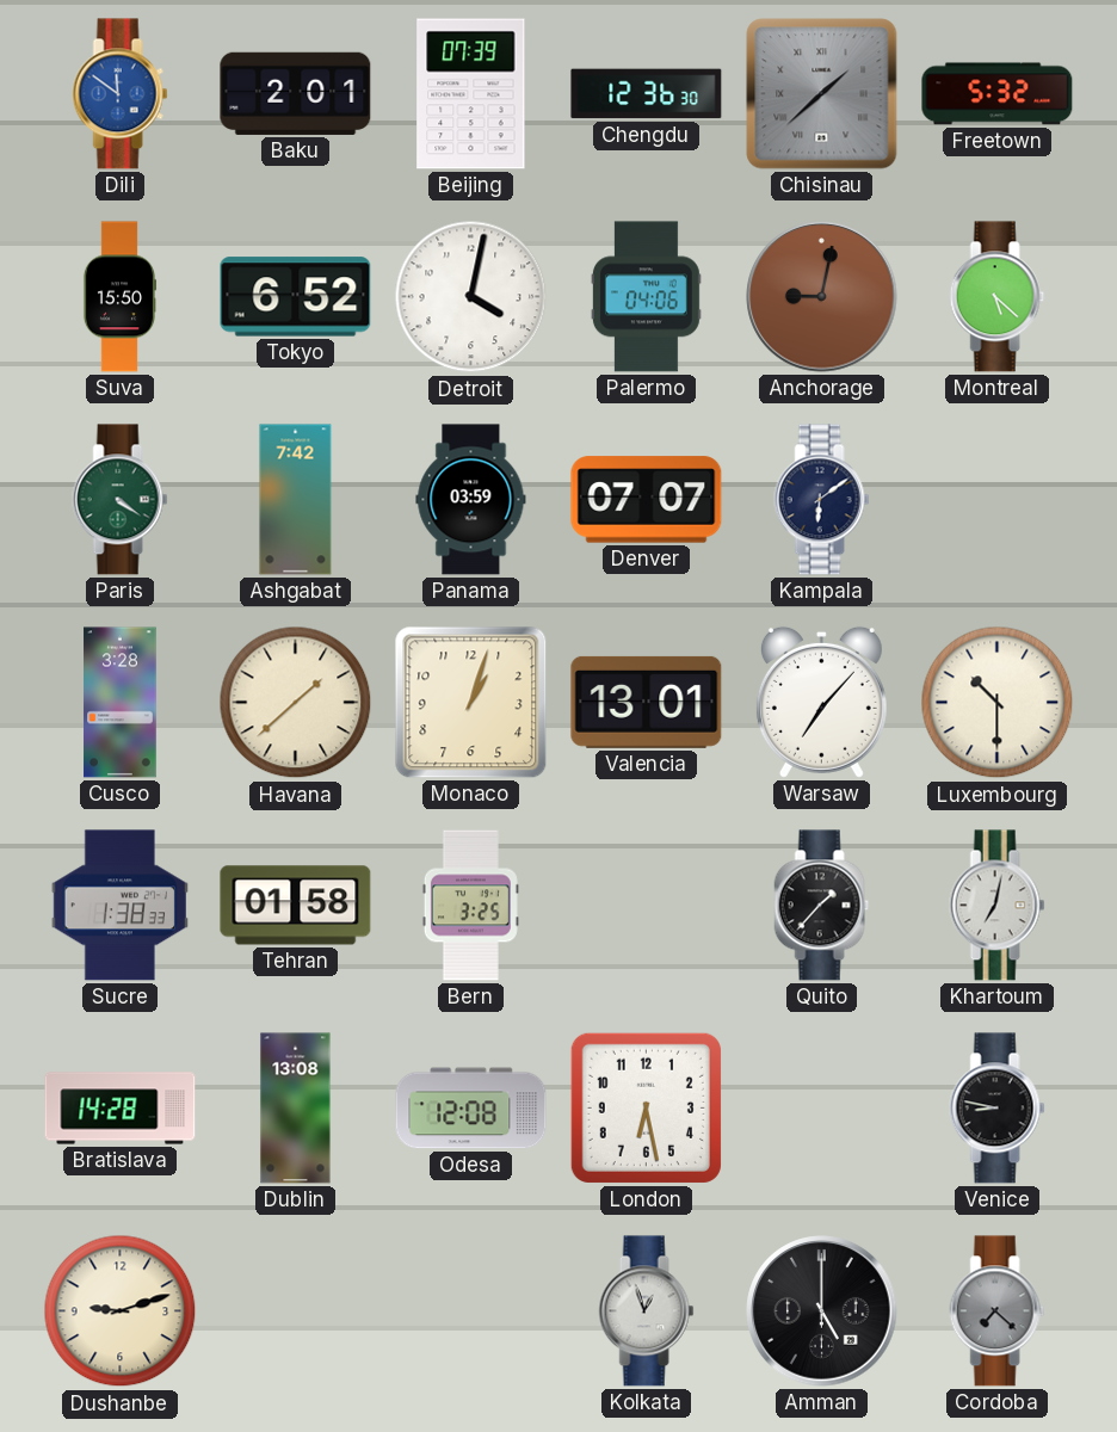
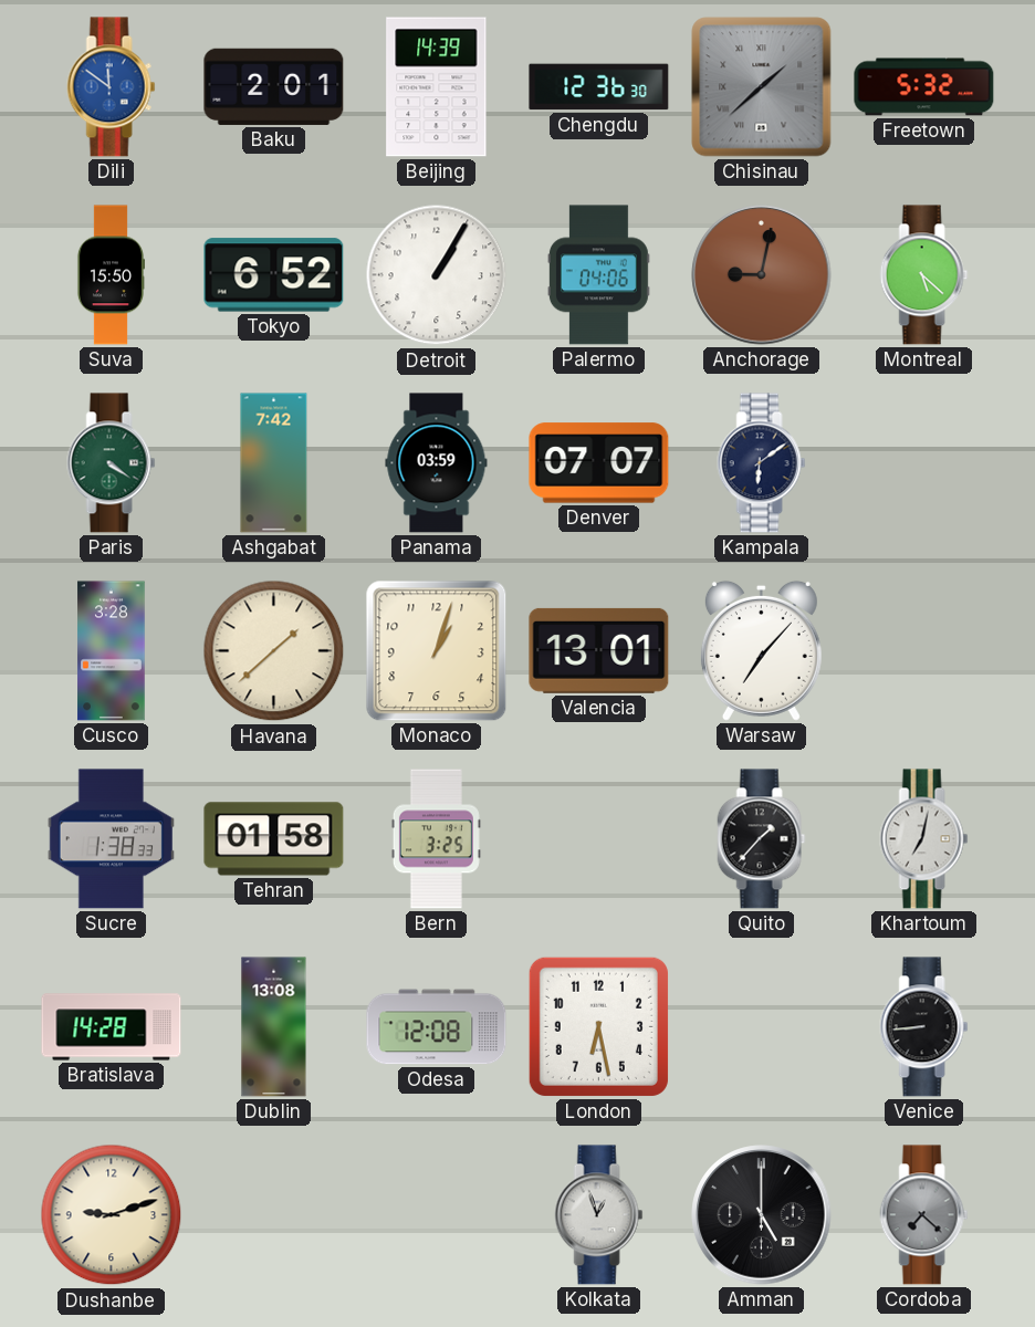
Beijing: 07:39 -> 14:39
Detroit: 4:02 -> 1:05
Luxembourg: 10:30 -> none
Venice: 8:47 -> 8:44
